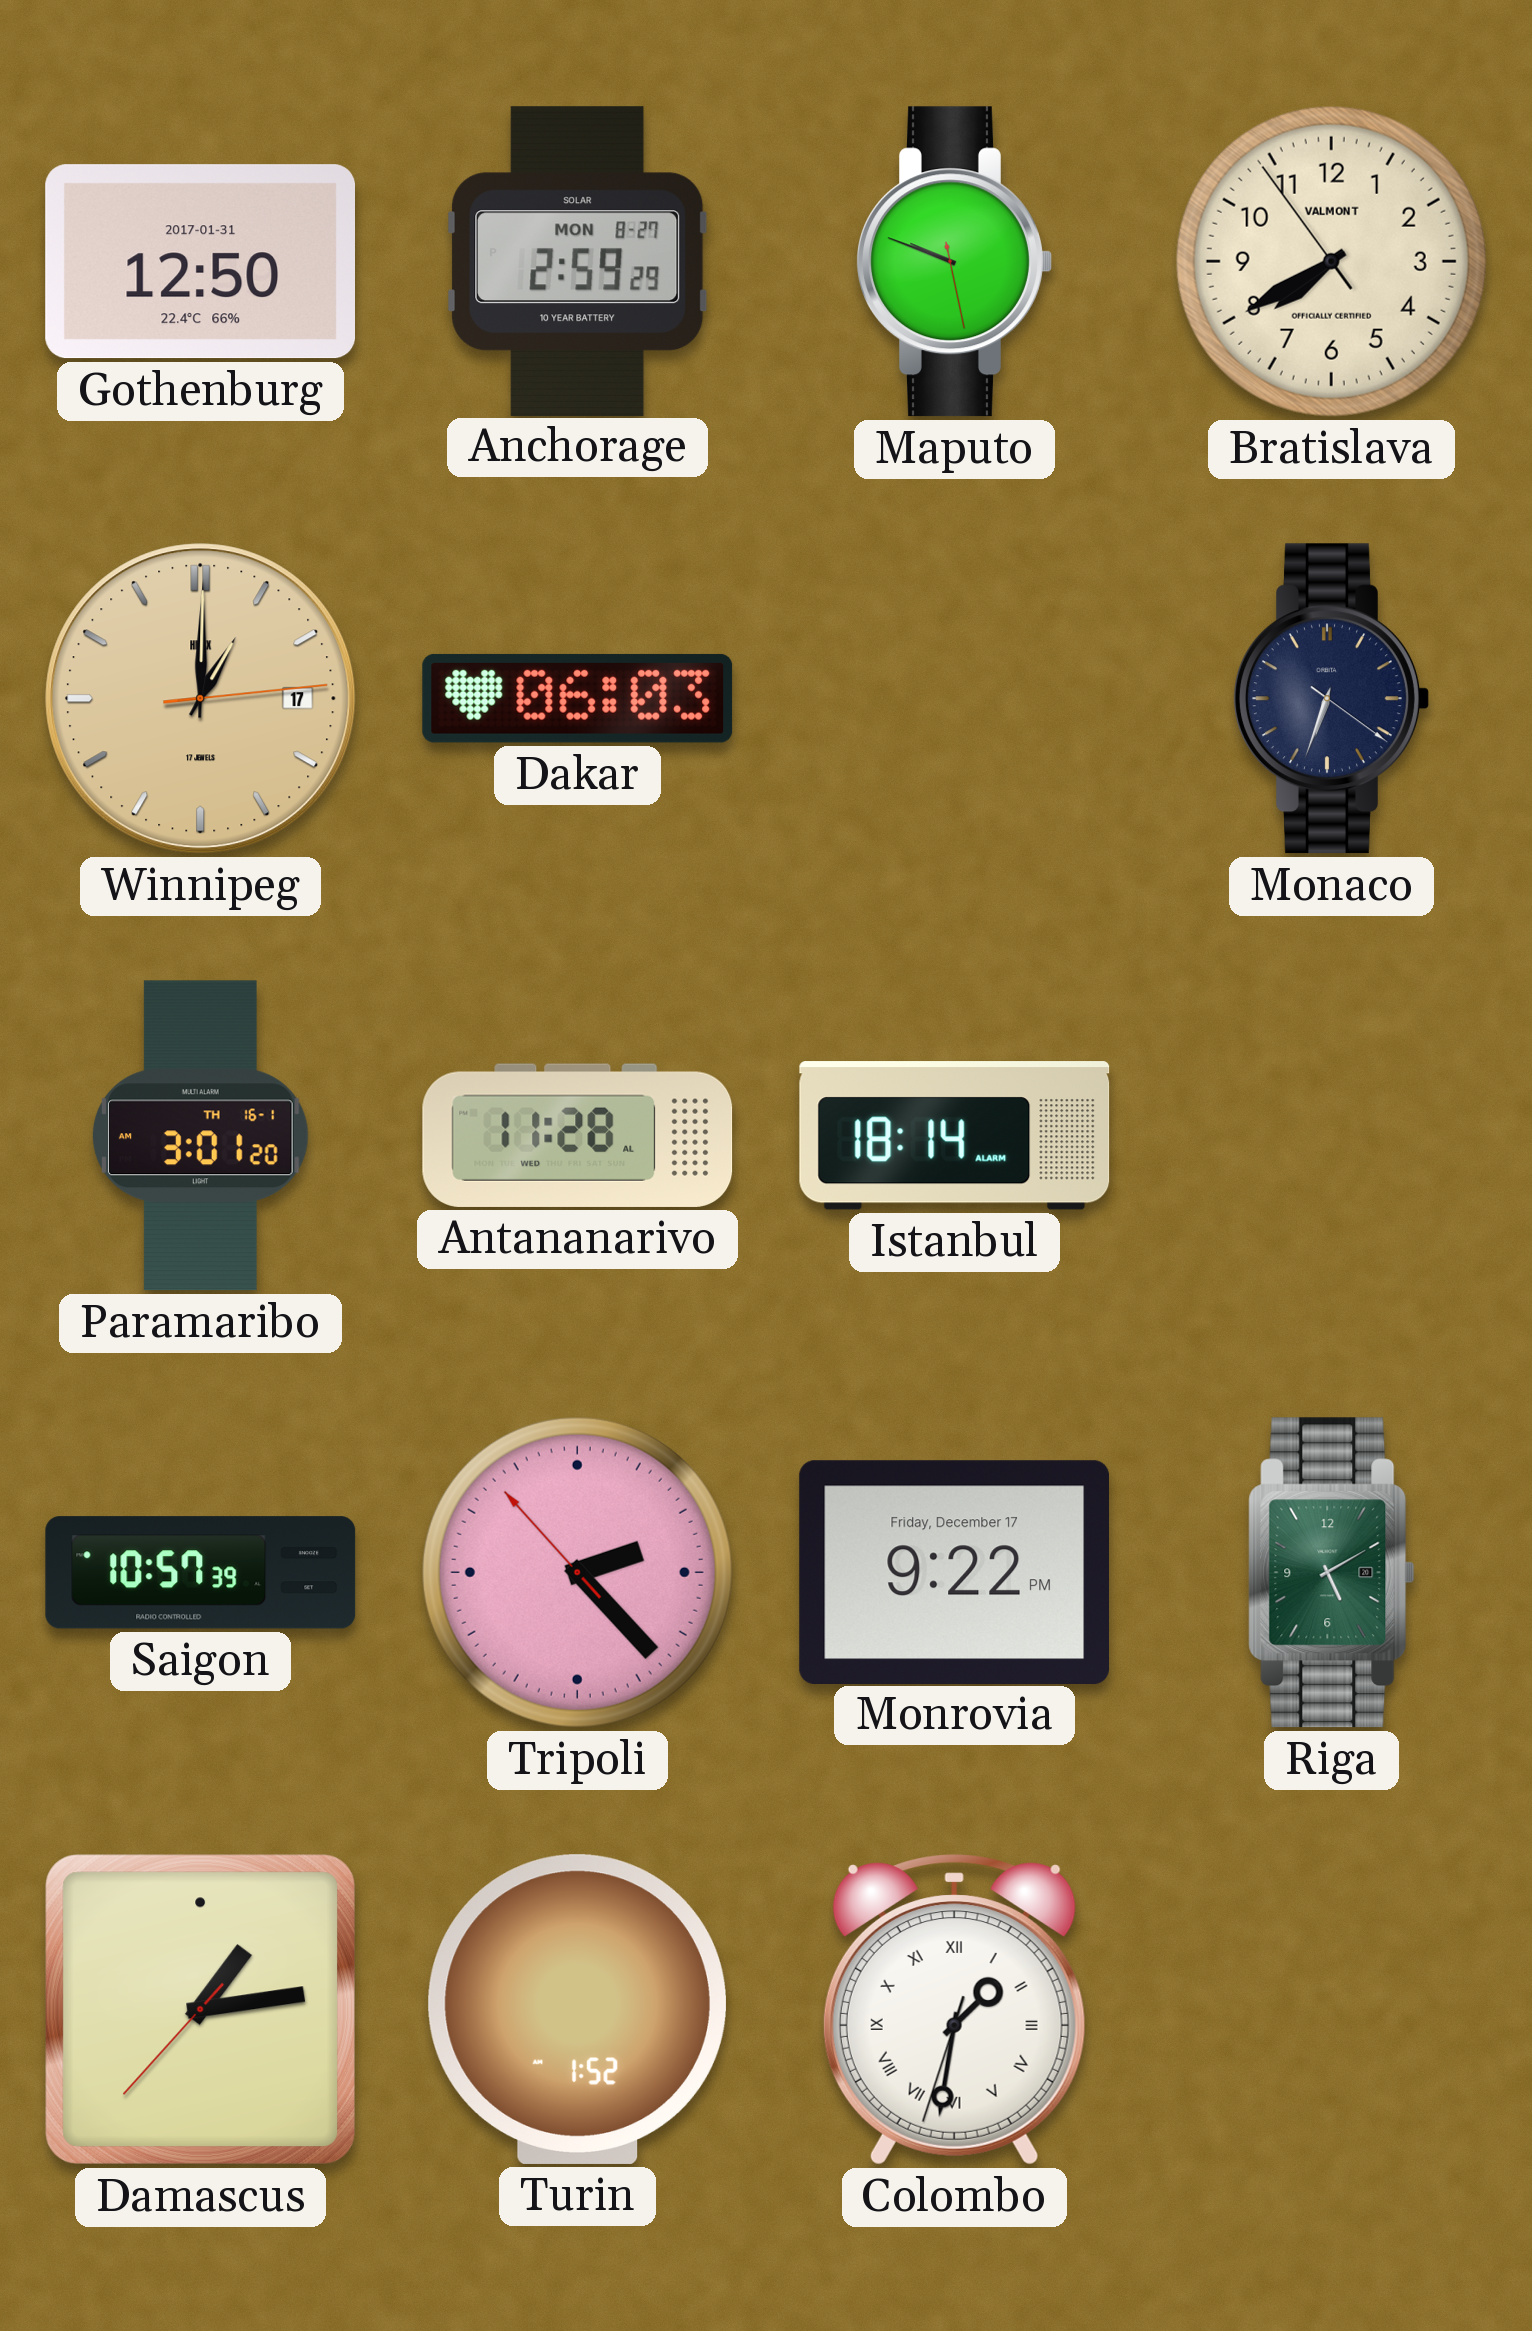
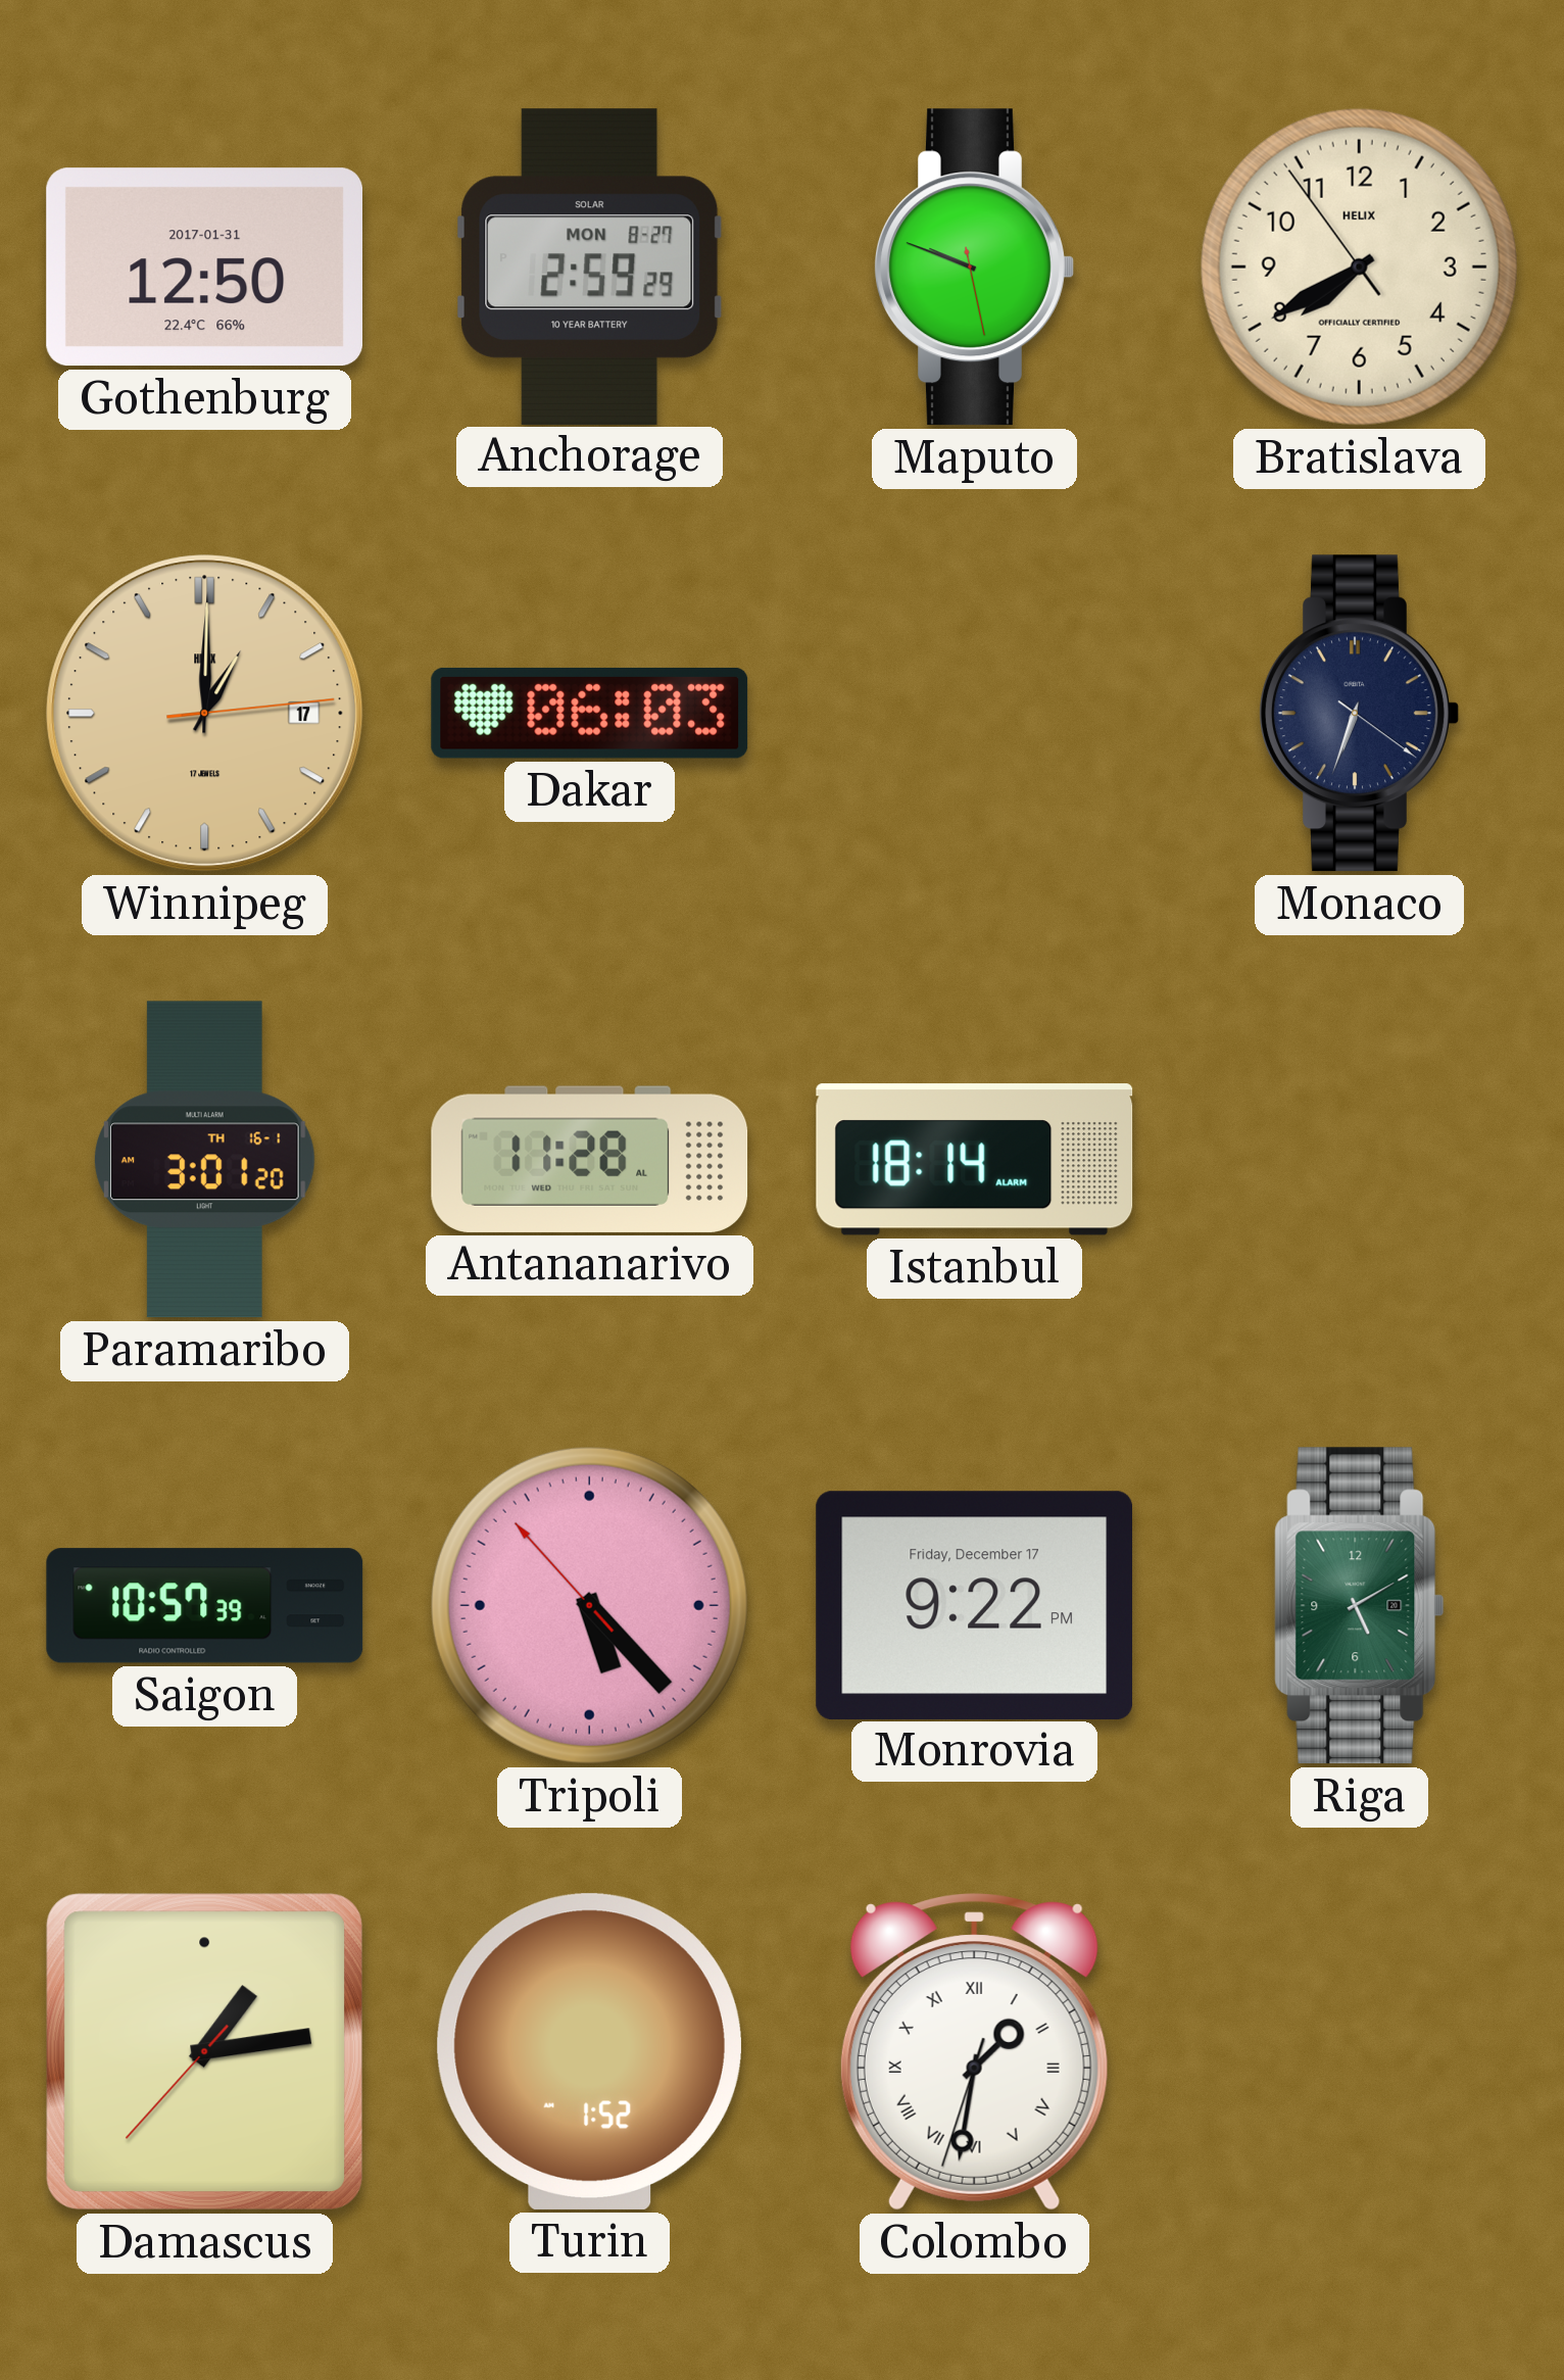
Bratislava brand: VALMONT -> HELIX
Tripoli: 2:22 -> 5:22
